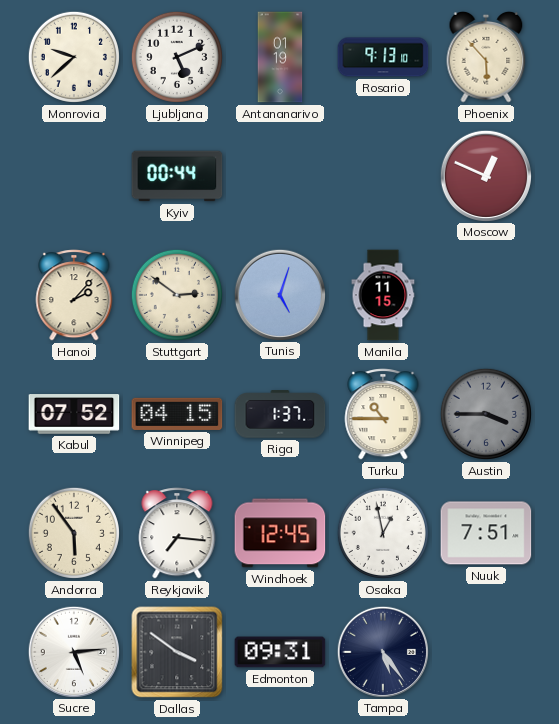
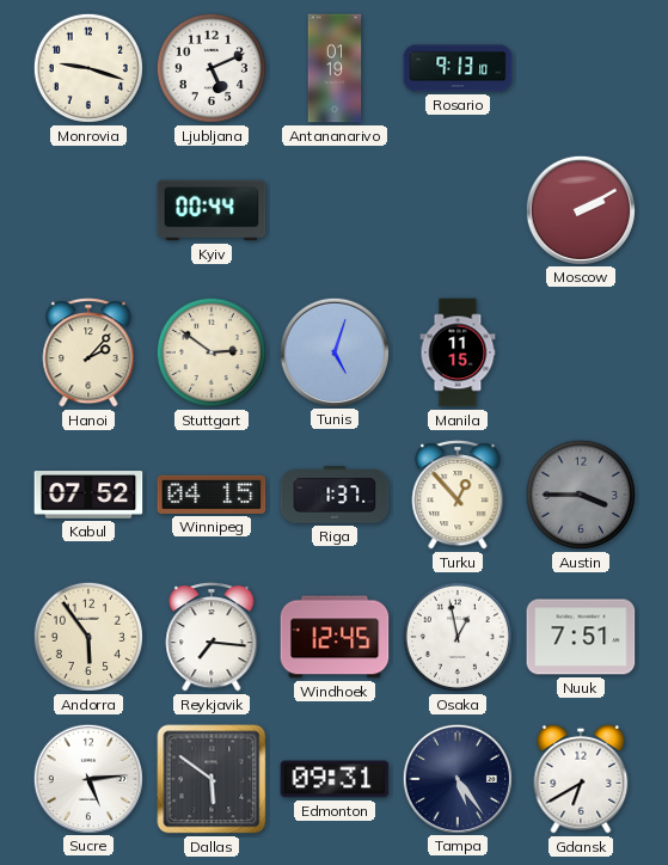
Monrovia: 9:38 -> 9:18
Phoenix: 5:53 -> none
Moscow: 12:49 -> 2:10
Turku: 10:45 -> 12:53
Dallas: 3:51 -> 5:51
Gdansk: none -> 6:40
